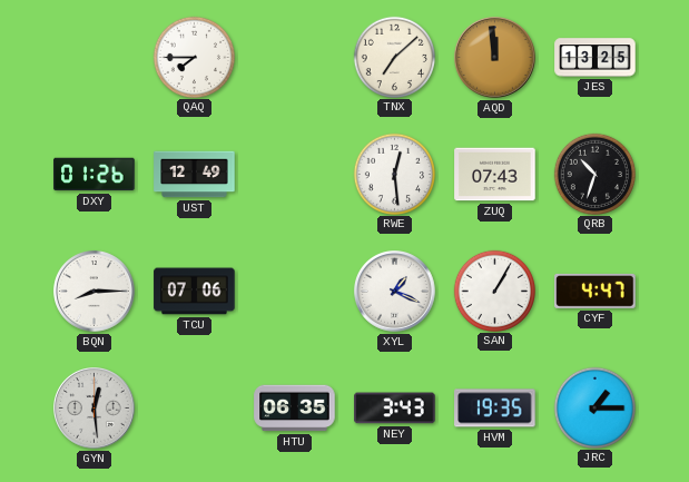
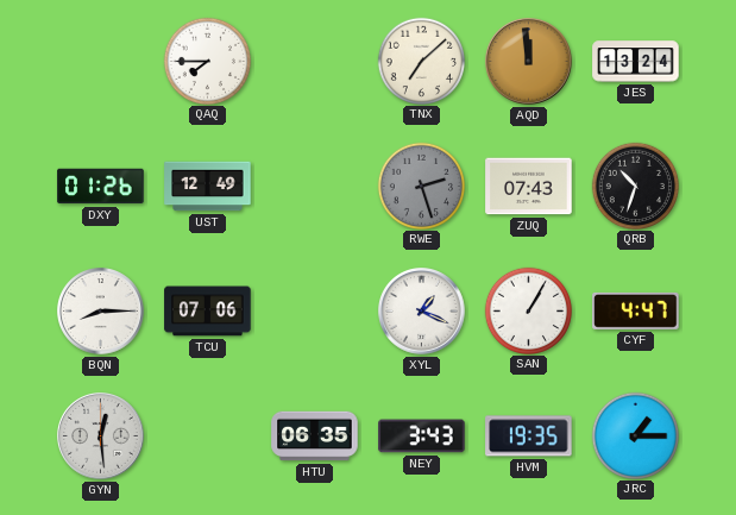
JES: 13:25 -> 13:24
RWE: 12:29 -> 2:27
RWE dial: white -> grey
